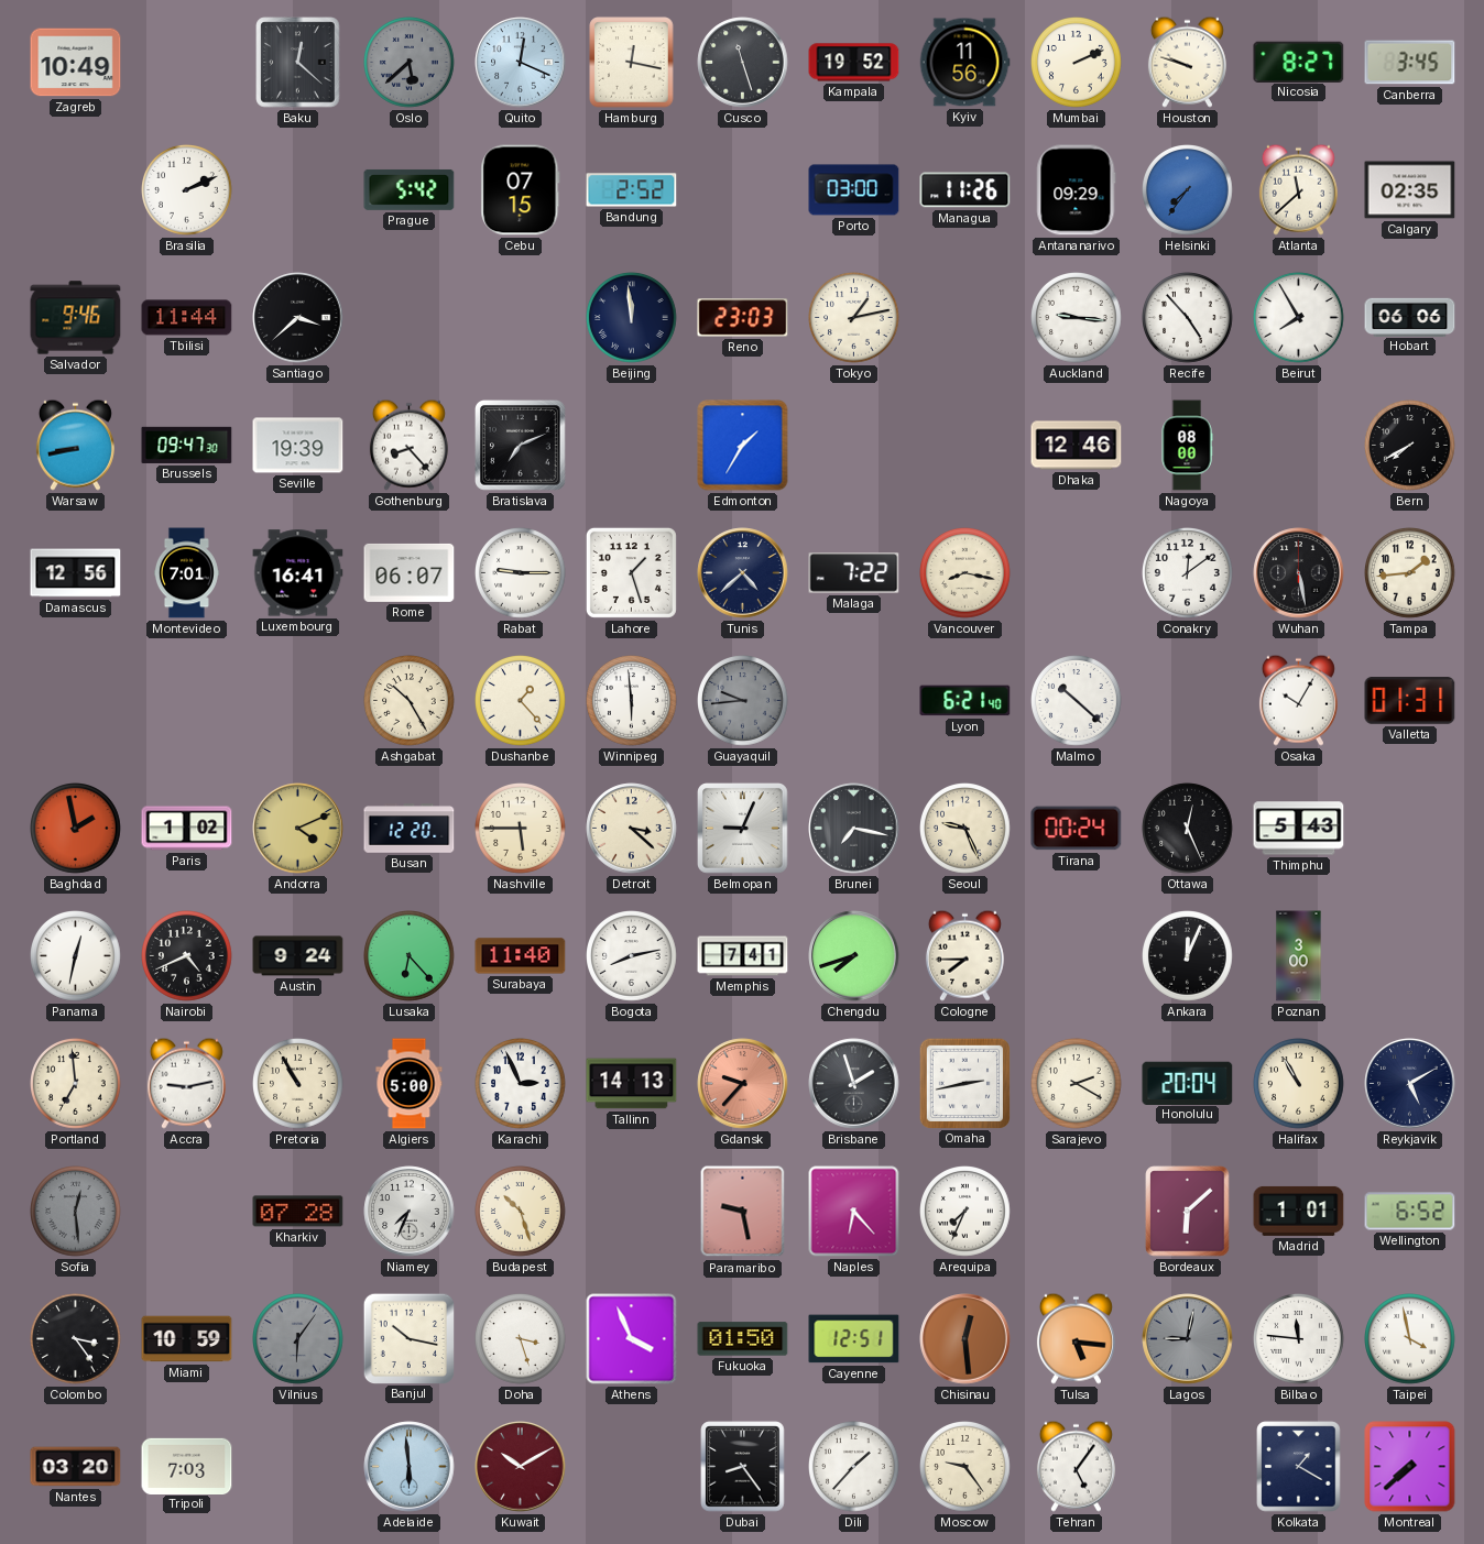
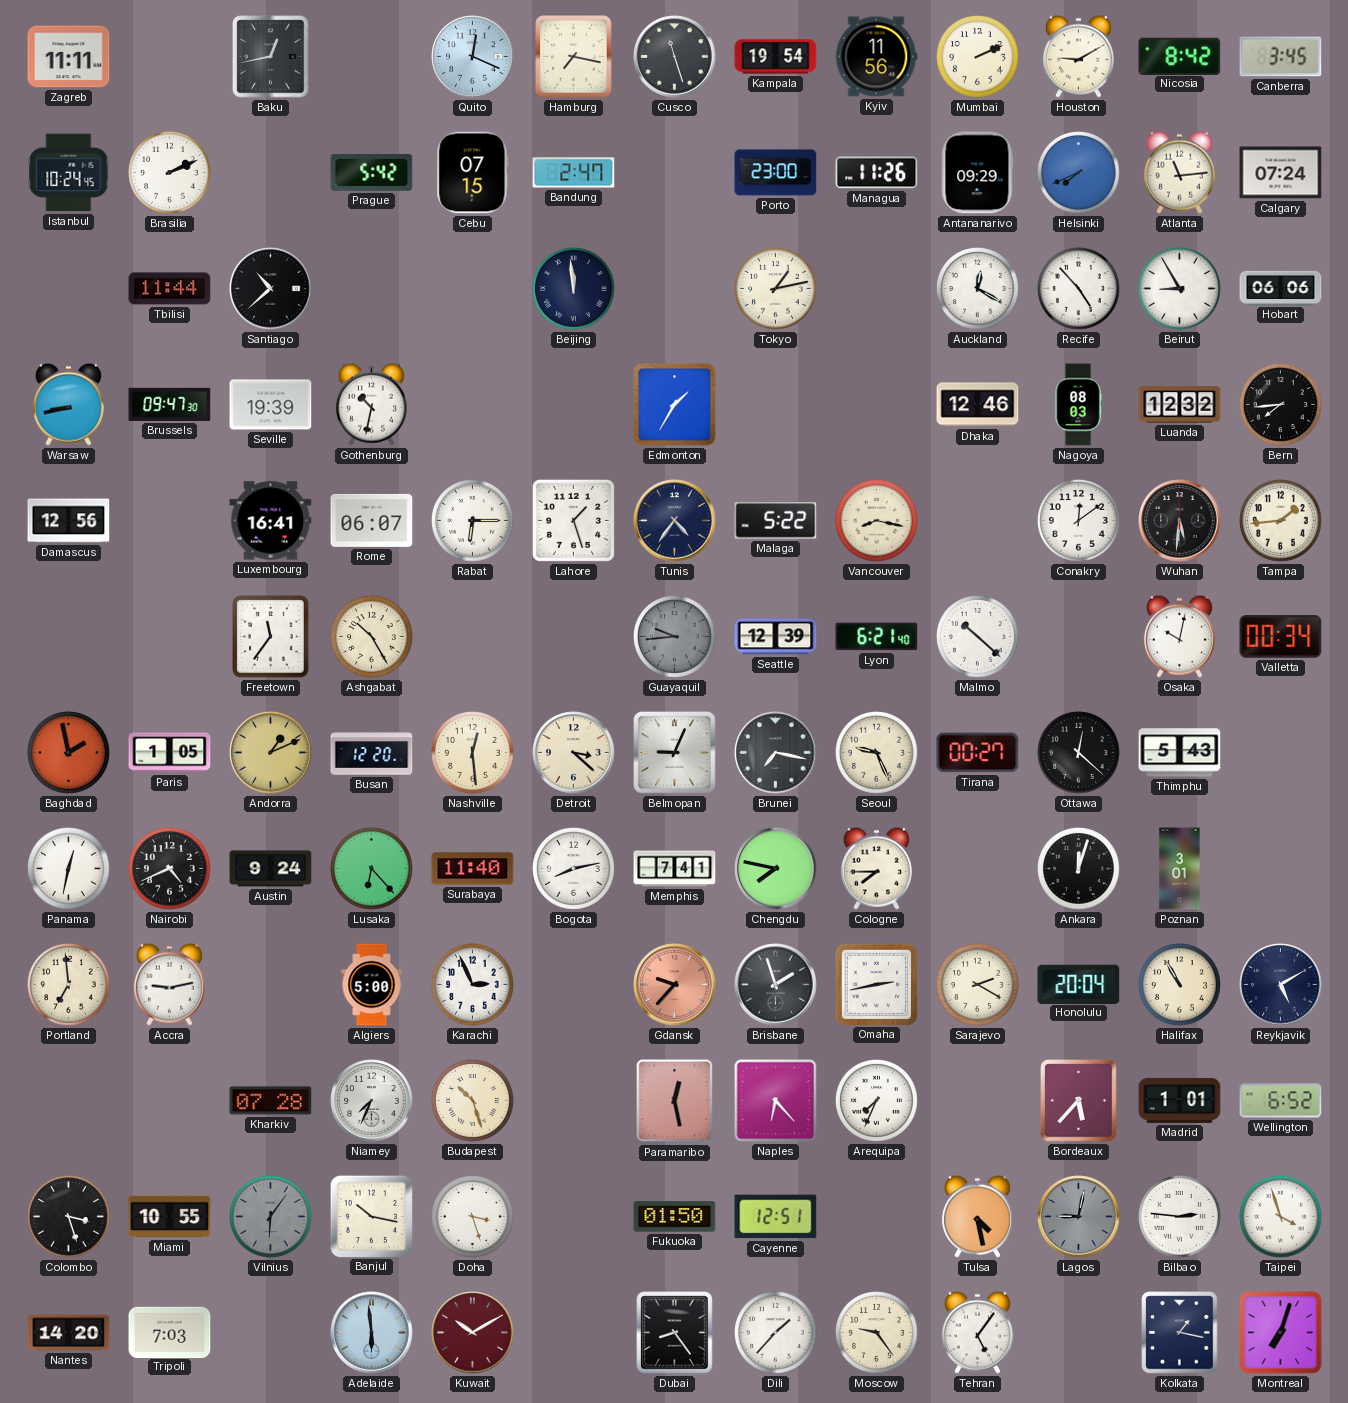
Zagreb: 10:49 -> 11:11
Baku: 12:22 -> 12:43
Oslo: 5:38 -> none
Hamburg: 12:17 -> 7:17
Kampala: 19:52 -> 19:54
Houston: 9:48 -> 9:10
Nicosia: 8:27 -> 8:42
Istanbul: none -> 10:24
Bandung: 2:52 -> 2:47
Porto: 03:00 -> 23:00
Helsinki: 7:36 -> 7:41
Atlanta: 11:38 -> 11:14
Calgary: 02:35 -> 07:24
Salvador: 9:46 -> none
Santiago: 3:38 -> 10:38
Reno: 23:03 -> none
Auckland: 9:16 -> 12:20
Beirut: 7:55 -> 8:55
Gothenburg: 8:23 -> 10:32
Bratislava: 7:11 -> none
Nagoya: 08:00 -> 08:03
Luanda: none -> 12:32
Bern: 7:40 -> 7:44
Montevideo: 7:01 -> none
Rabat: 9:15 -> 6:15
Tunis: 4:38 -> 4:36
Malaga: 7:22 -> 5:22
Wuhan: 5:28 -> 5:31
Freetown: none -> 11:36
Dushanbe: 1:23 -> none
Winnipeg: 5:59 -> none
Seattle: none -> 12:39
Osaka: 10:05 -> 10:02
Valletta: 01:31 -> 00:34
Paris: 1:02 -> 1:05
Andorra: 4:11 -> 1:11
Nashville: 5:45 -> 12:29
Tirana: 00:24 -> 00:27
Ottawa: 12:26 -> 12:22
Chengdu: 7:42 -> 7:47
Ankara: 12:04 -> 12:03
Poznan: 3:00 -> 3:01
Pretoria: 10:55 -> none
Tallinn: 14:13 -> none
Sofia: 12:29 -> none
Paramaribo: 9:28 -> 12:28
Bordeaux: 6:08 -> 5:37
Colombo: 3:24 -> 3:27
Miami: 10:59 -> 10:55
Athens: 3:56 -> none
Chisinau: 12:29 -> none
Tulsa: 5:16 -> 4:28
Bilbao: 11:46 -> 2:46
Taipei: 3:58 -> 3:57
Nantes: 03:20 -> 14:20
Kolkata: 1:20 -> 1:17
Montreal: 7:38 -> 7:03
